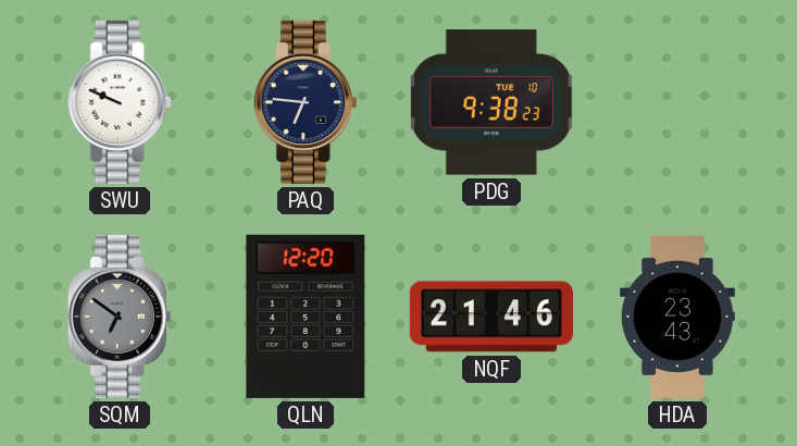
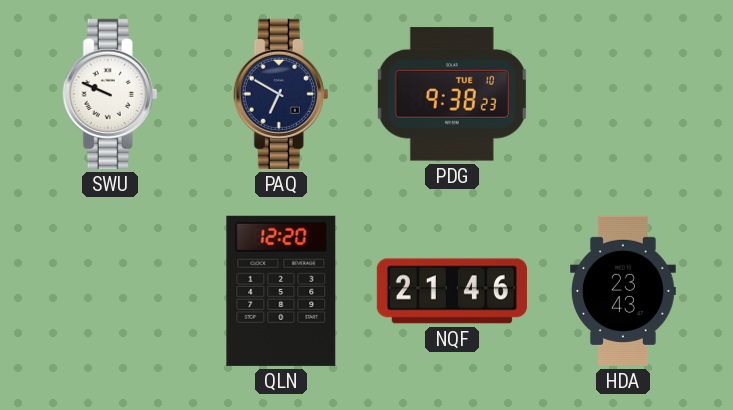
PAQ: 6:46 -> 6:50
SQM: 6:51 -> none
